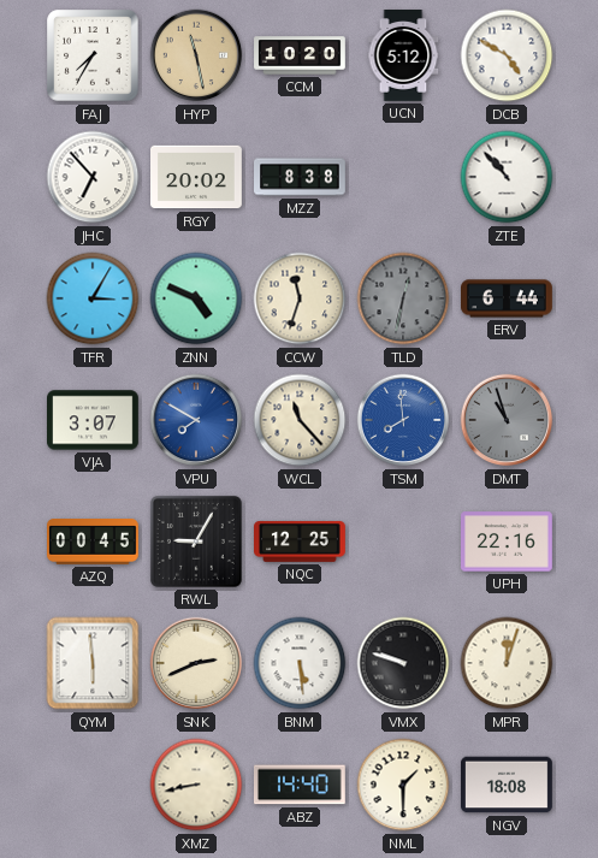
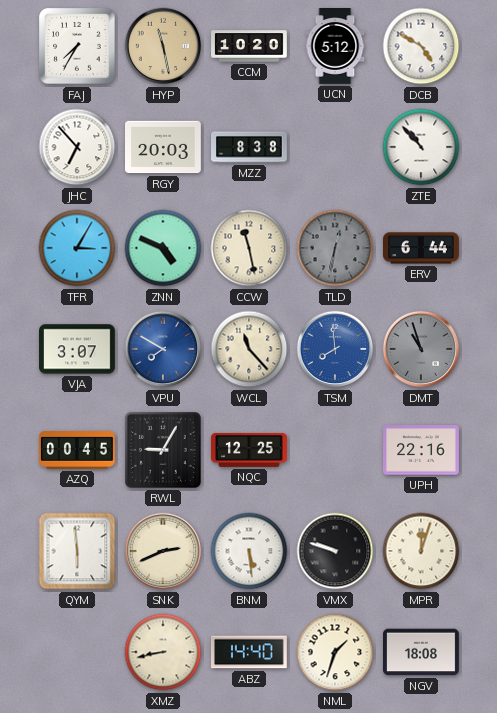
RGY: 20:02 -> 20:03
CCW: 11:33 -> 11:28
NML: 1:30 -> 1:33
